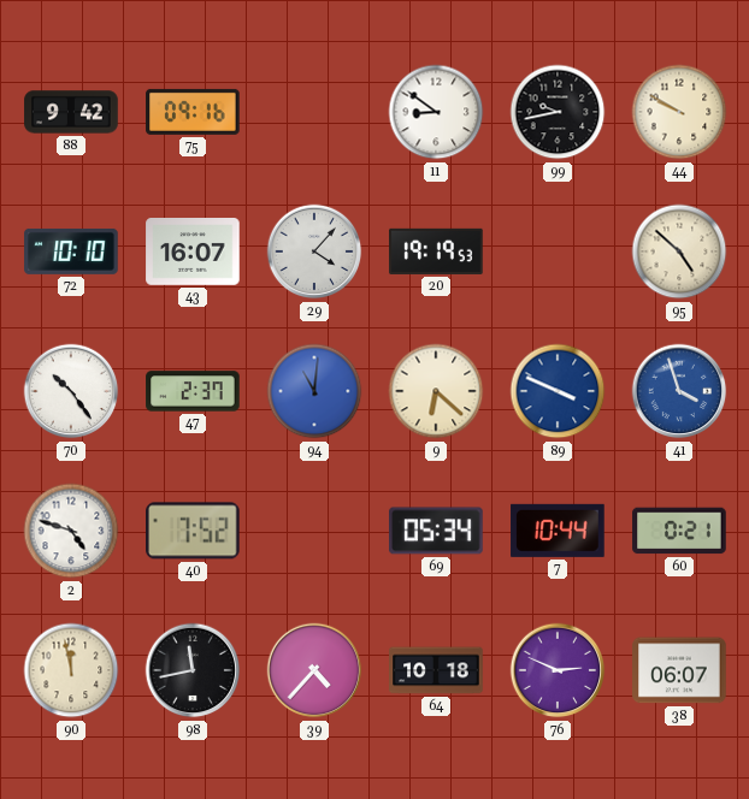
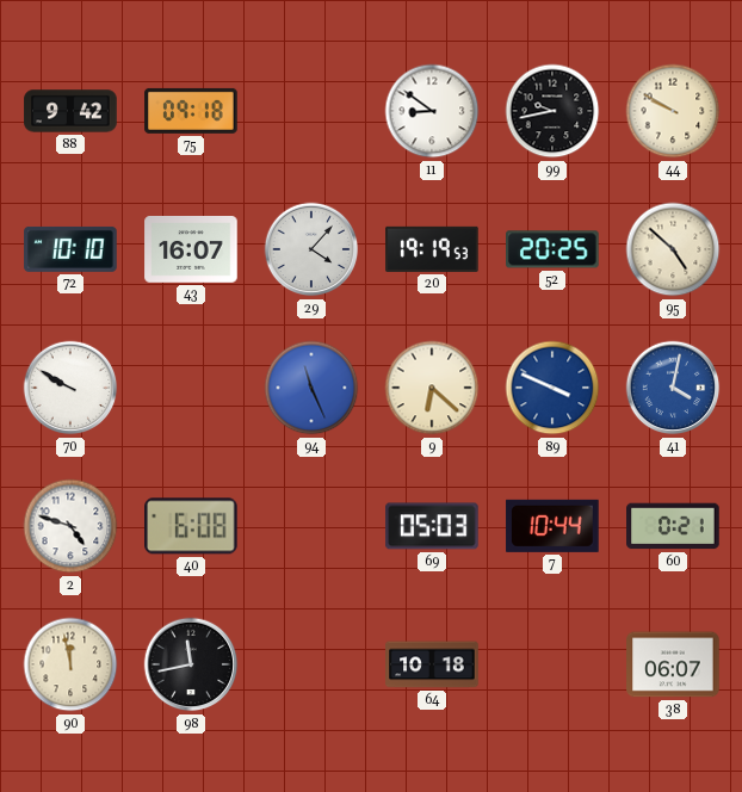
75: 09:16 -> 09:18
52: none -> 20:25
70: 10:24 -> 9:50
47: 2:37 -> none
94: 11:01 -> 11:26
41: 3:57 -> 4:02
40: 7:52 -> 6:08
69: 05:34 -> 05:03
39: 4:37 -> none
76: 2:49 -> none
